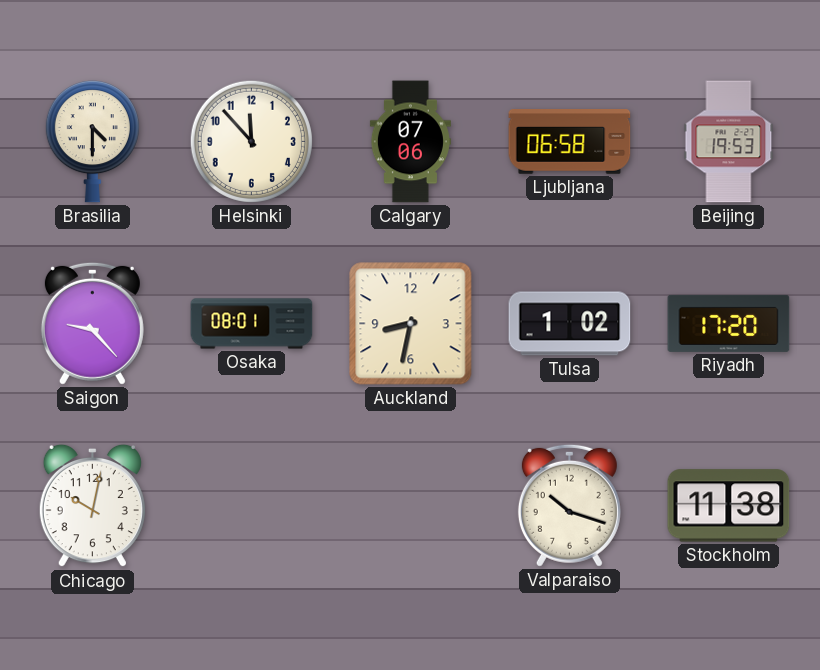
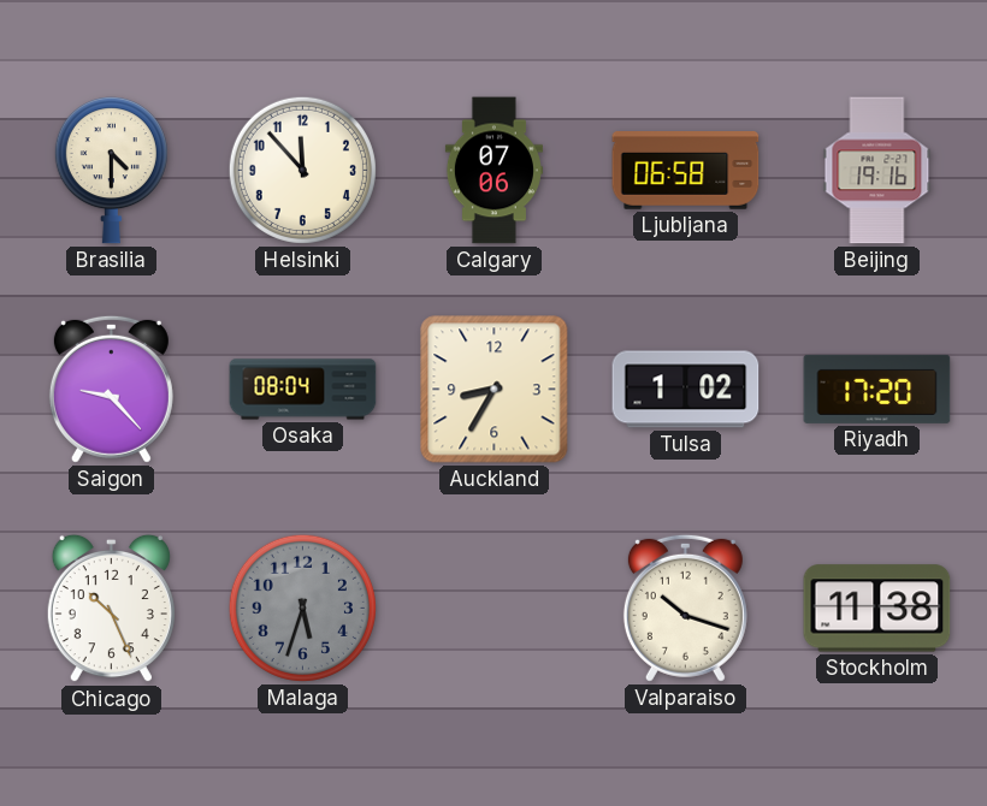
Beijing: 19:53 -> 19:16
Osaka: 08:01 -> 08:04
Auckland: 8:32 -> 8:35
Chicago: 10:02 -> 10:26
Malaga: none -> 5:33
